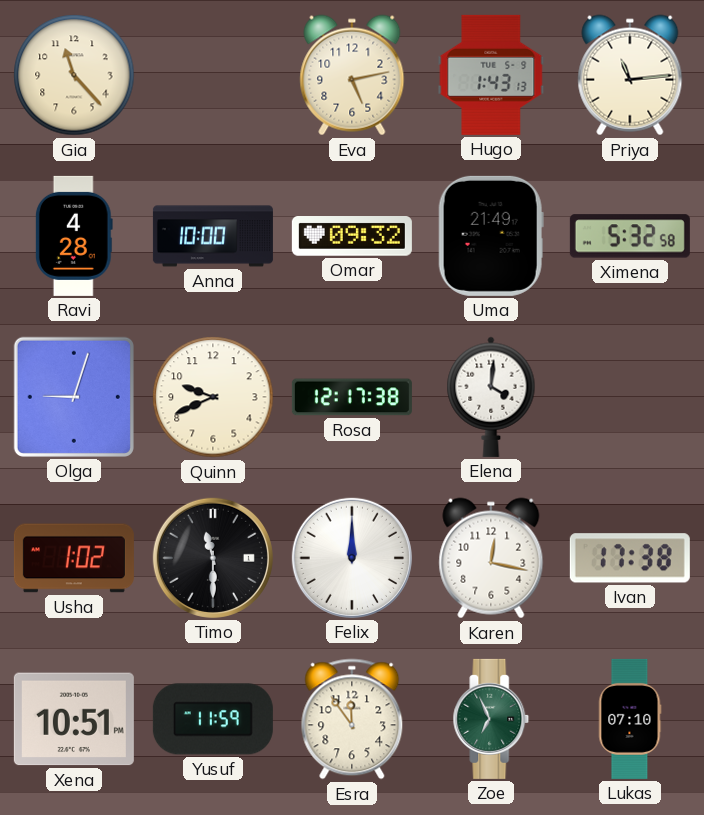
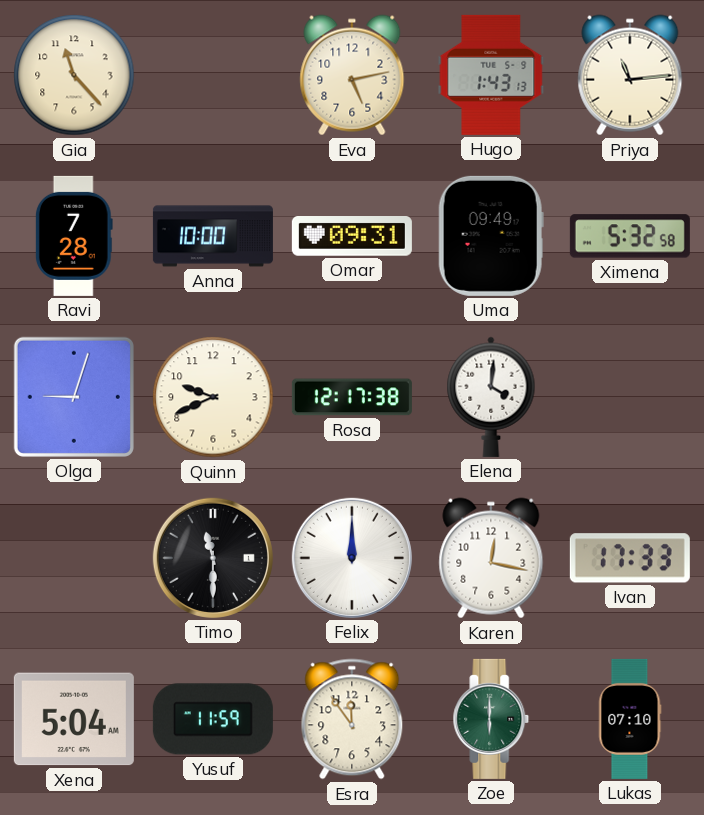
Ravi: 4:28 -> 7:28
Omar: 09:32 -> 09:31
Uma: 21:49 -> 09:49
Usha: 1:02 -> none
Ivan: 17:38 -> 17:33
Xena: 10:51 -> 5:04
Zoe: 6:56 -> 6:00
